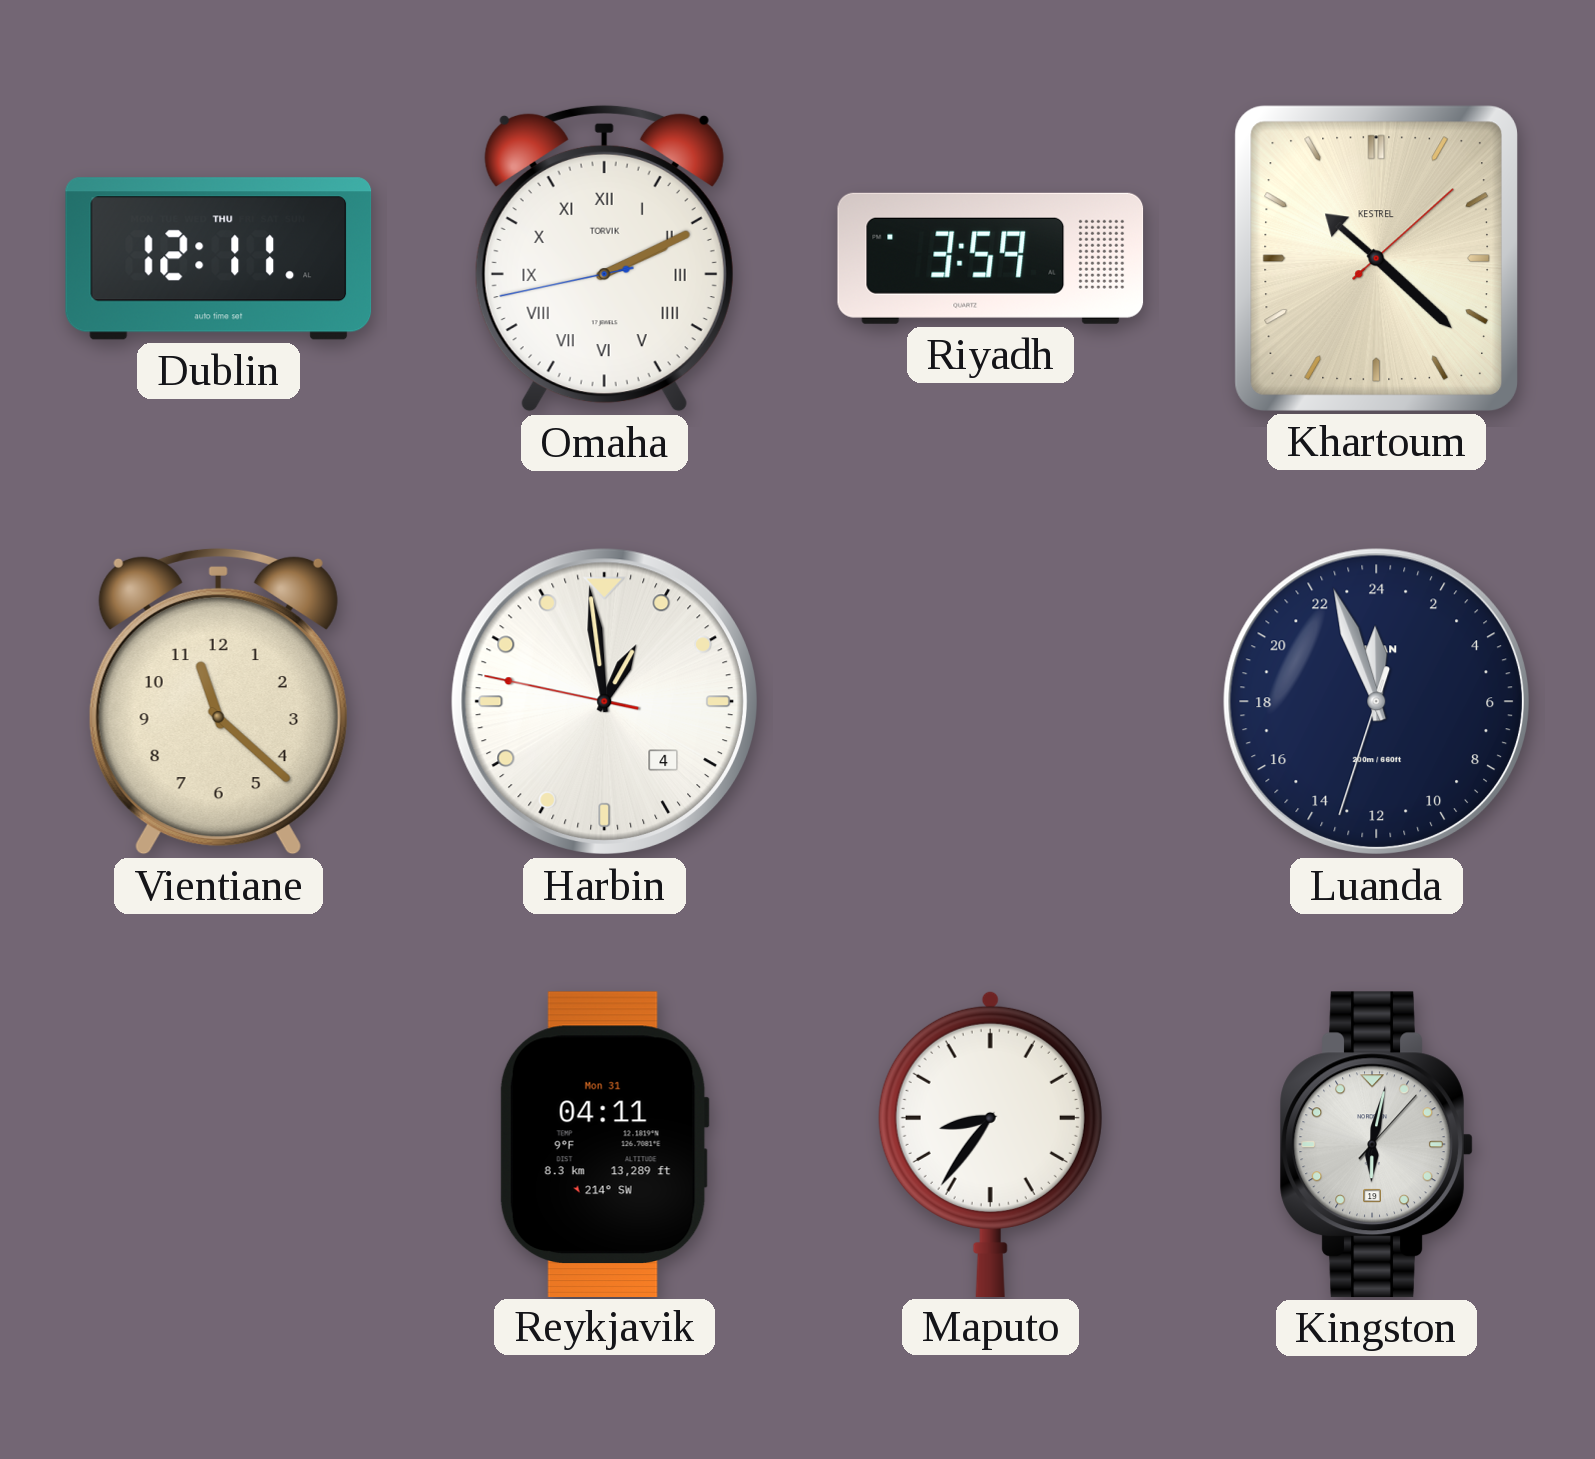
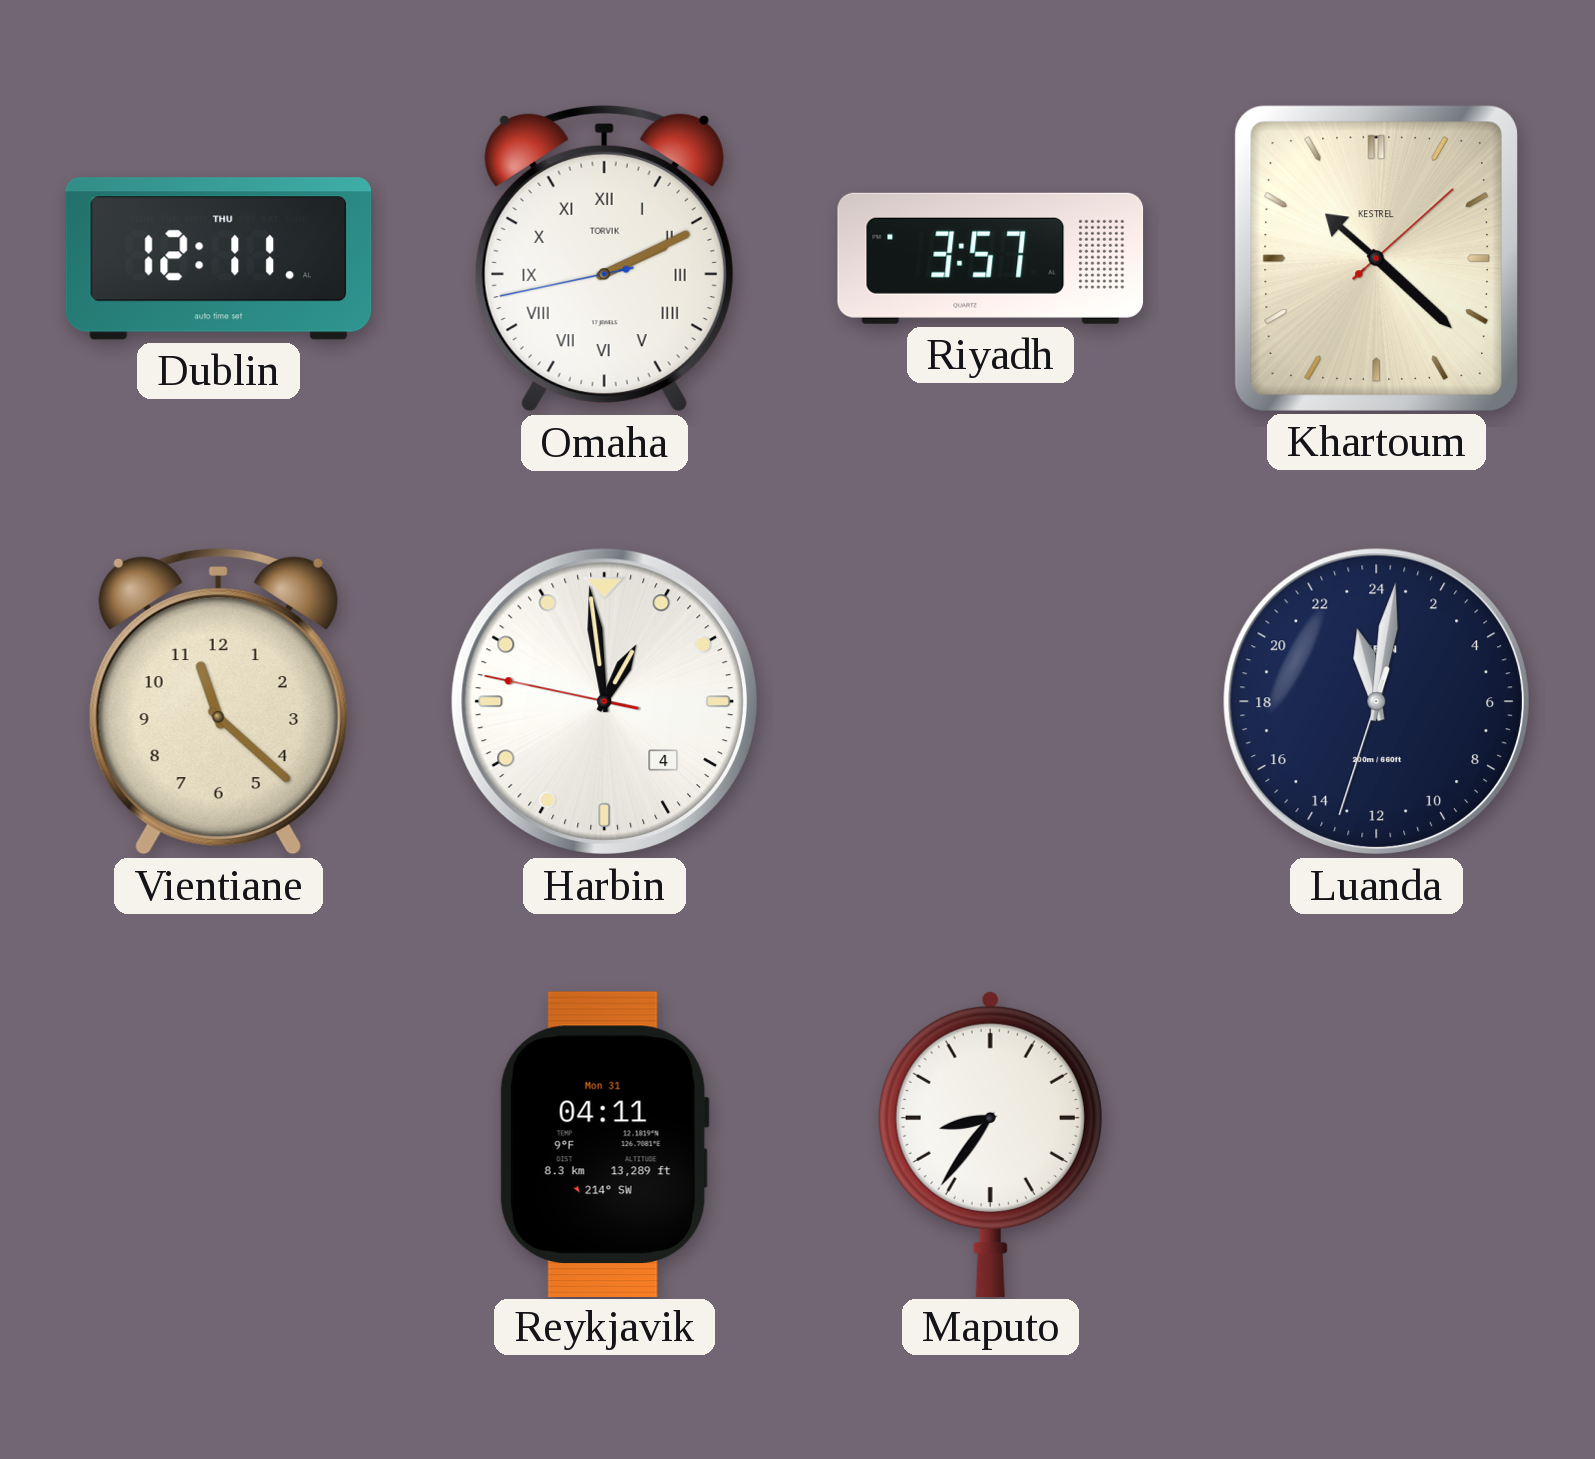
Riyadh: 3:59 -> 3:57
Luanda: 23:56 -> 23:01
Kingston: 6:02 -> none
